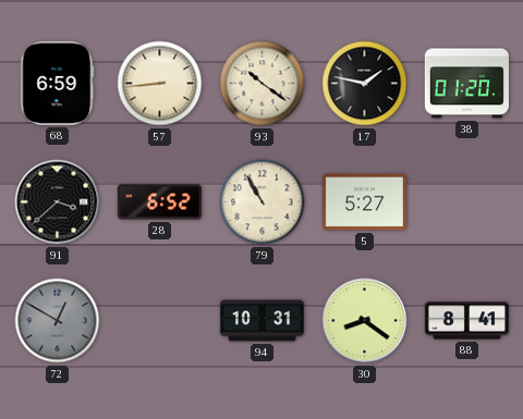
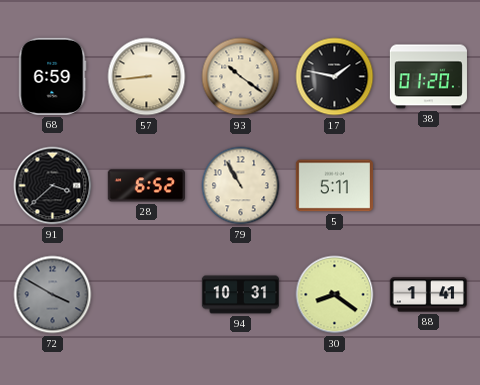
5: 5:27 -> 5:11
72: 12:50 -> 3:50
88: 8:41 -> 1:41
